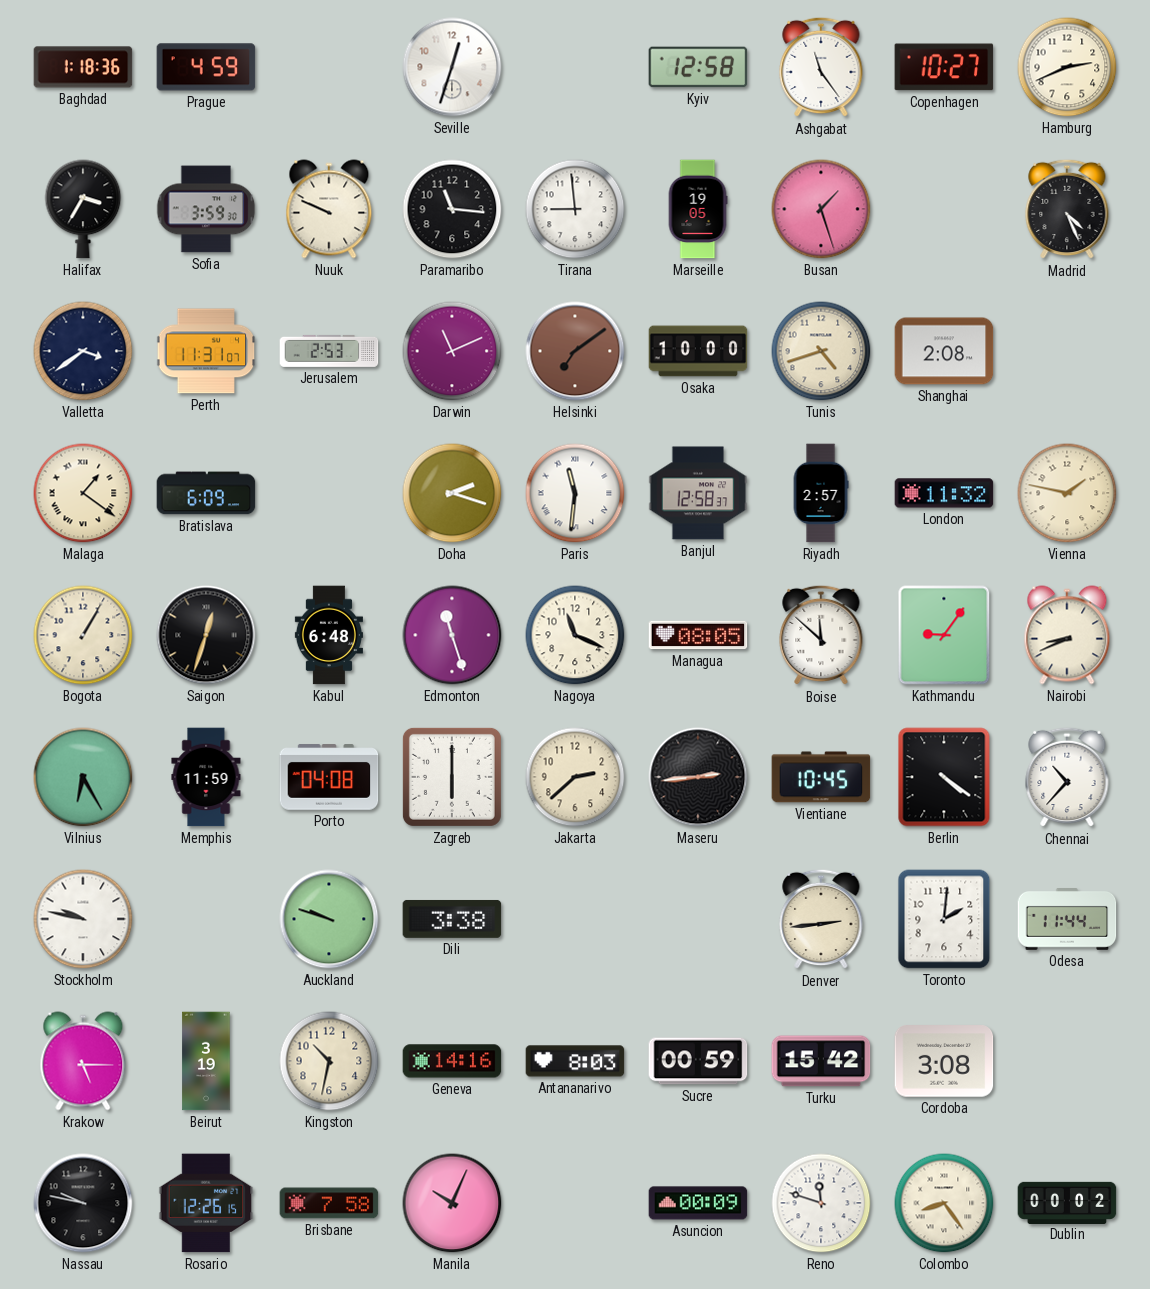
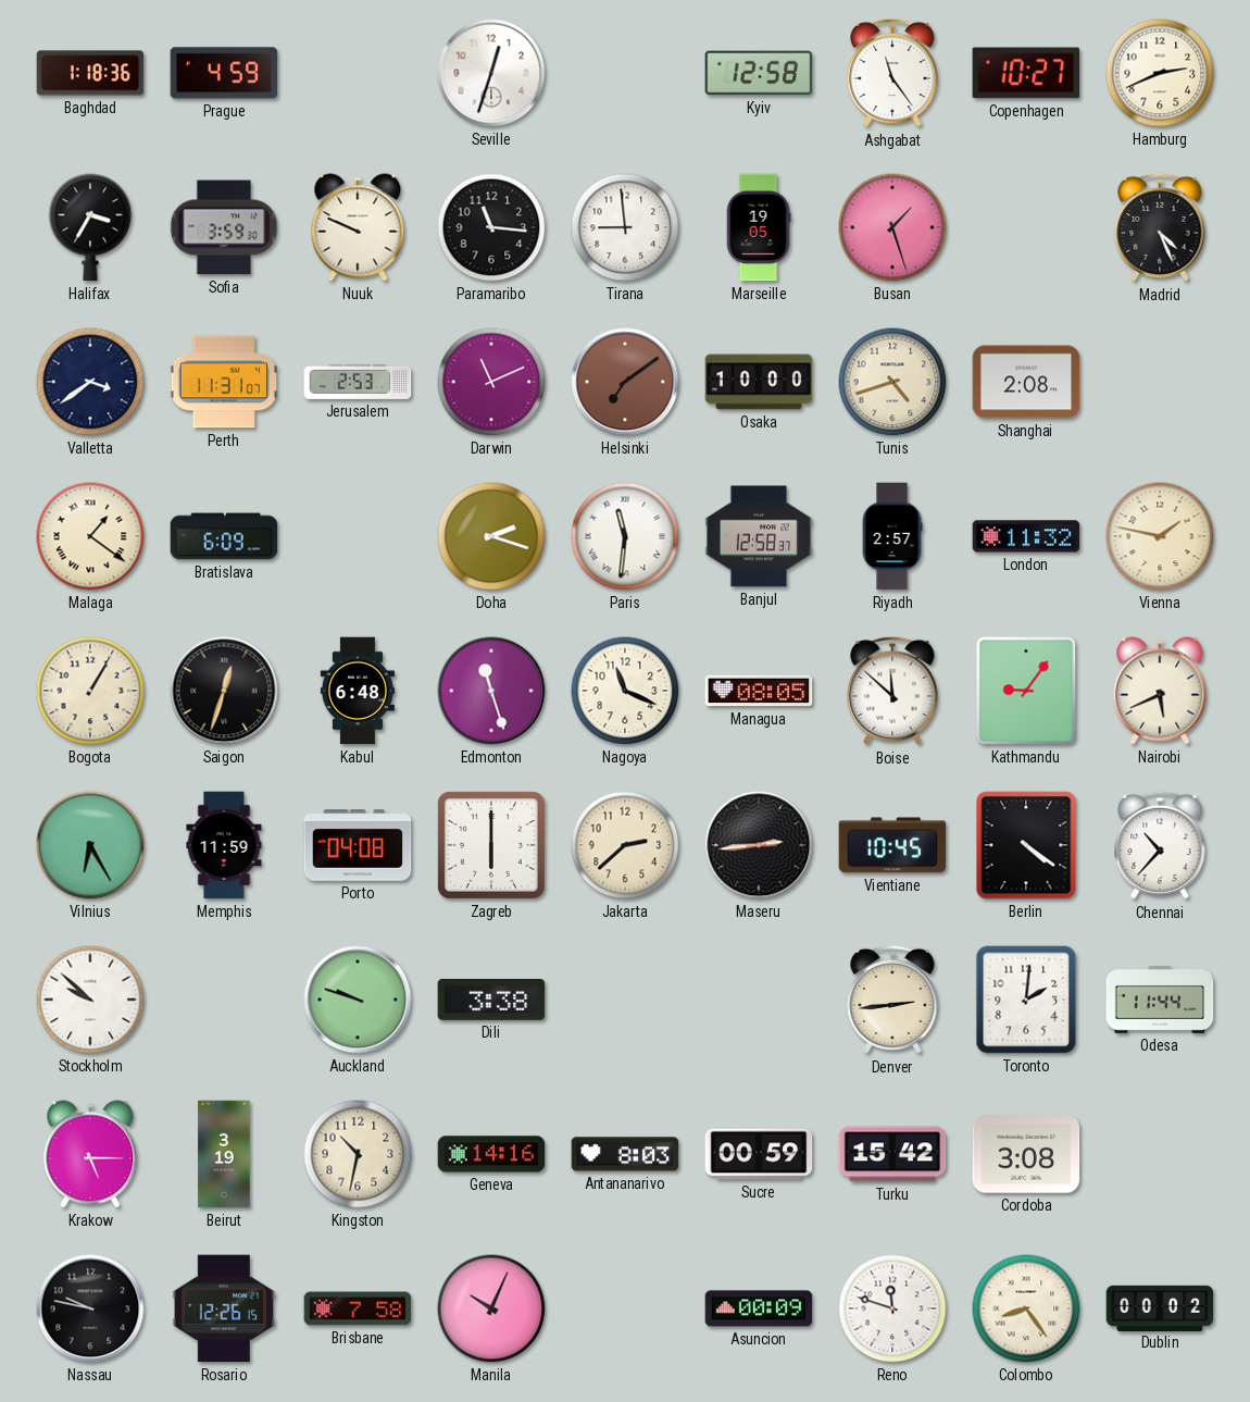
Nairobi: 8:41 -> 5:41
Stockholm: 9:47 -> 9:52
